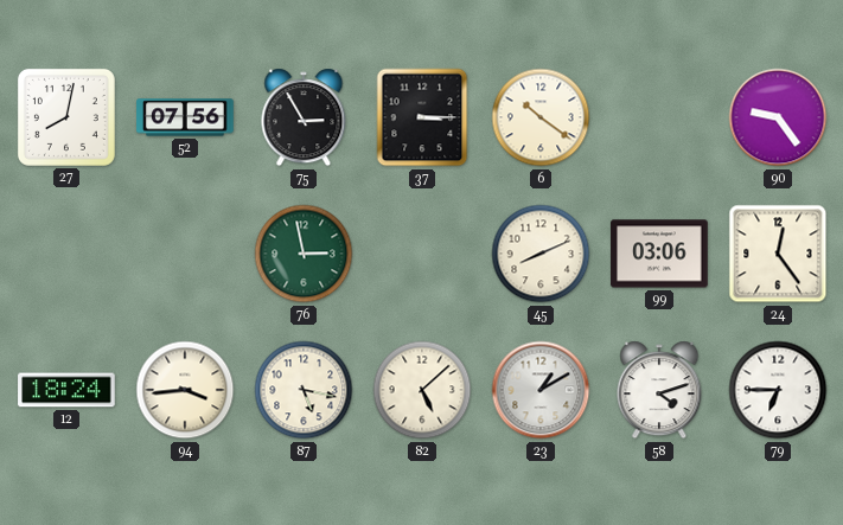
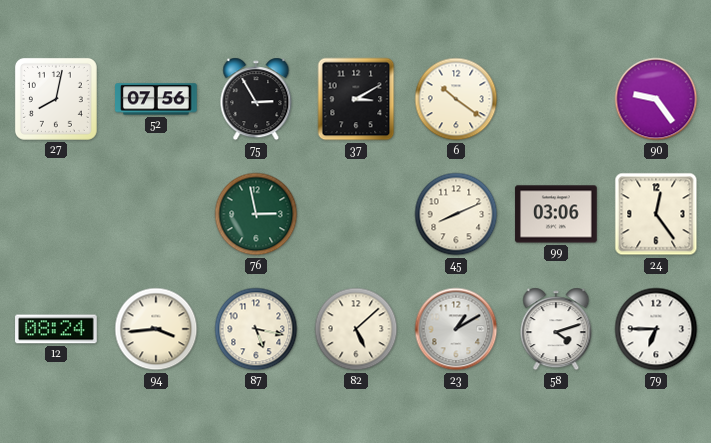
37: 3:15 -> 3:10
12: 18:24 -> 08:24
